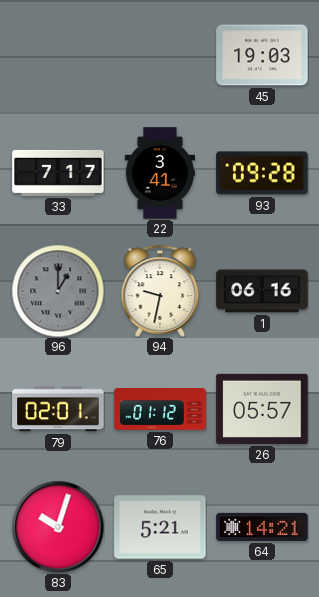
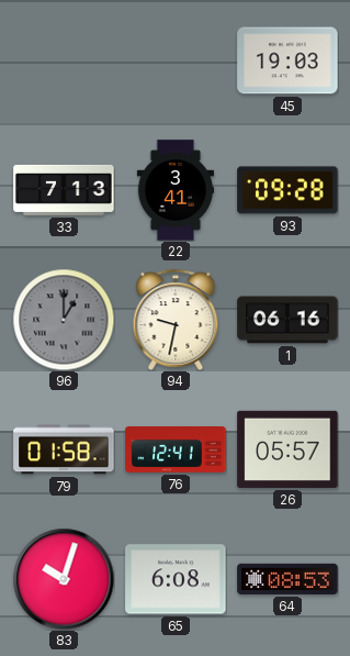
33: 7:17 -> 7:13
79: 02:01 -> 01:58
76: 01:12 -> 12:41
65: 5:21 -> 6:08
64: 14:21 -> 08:53
